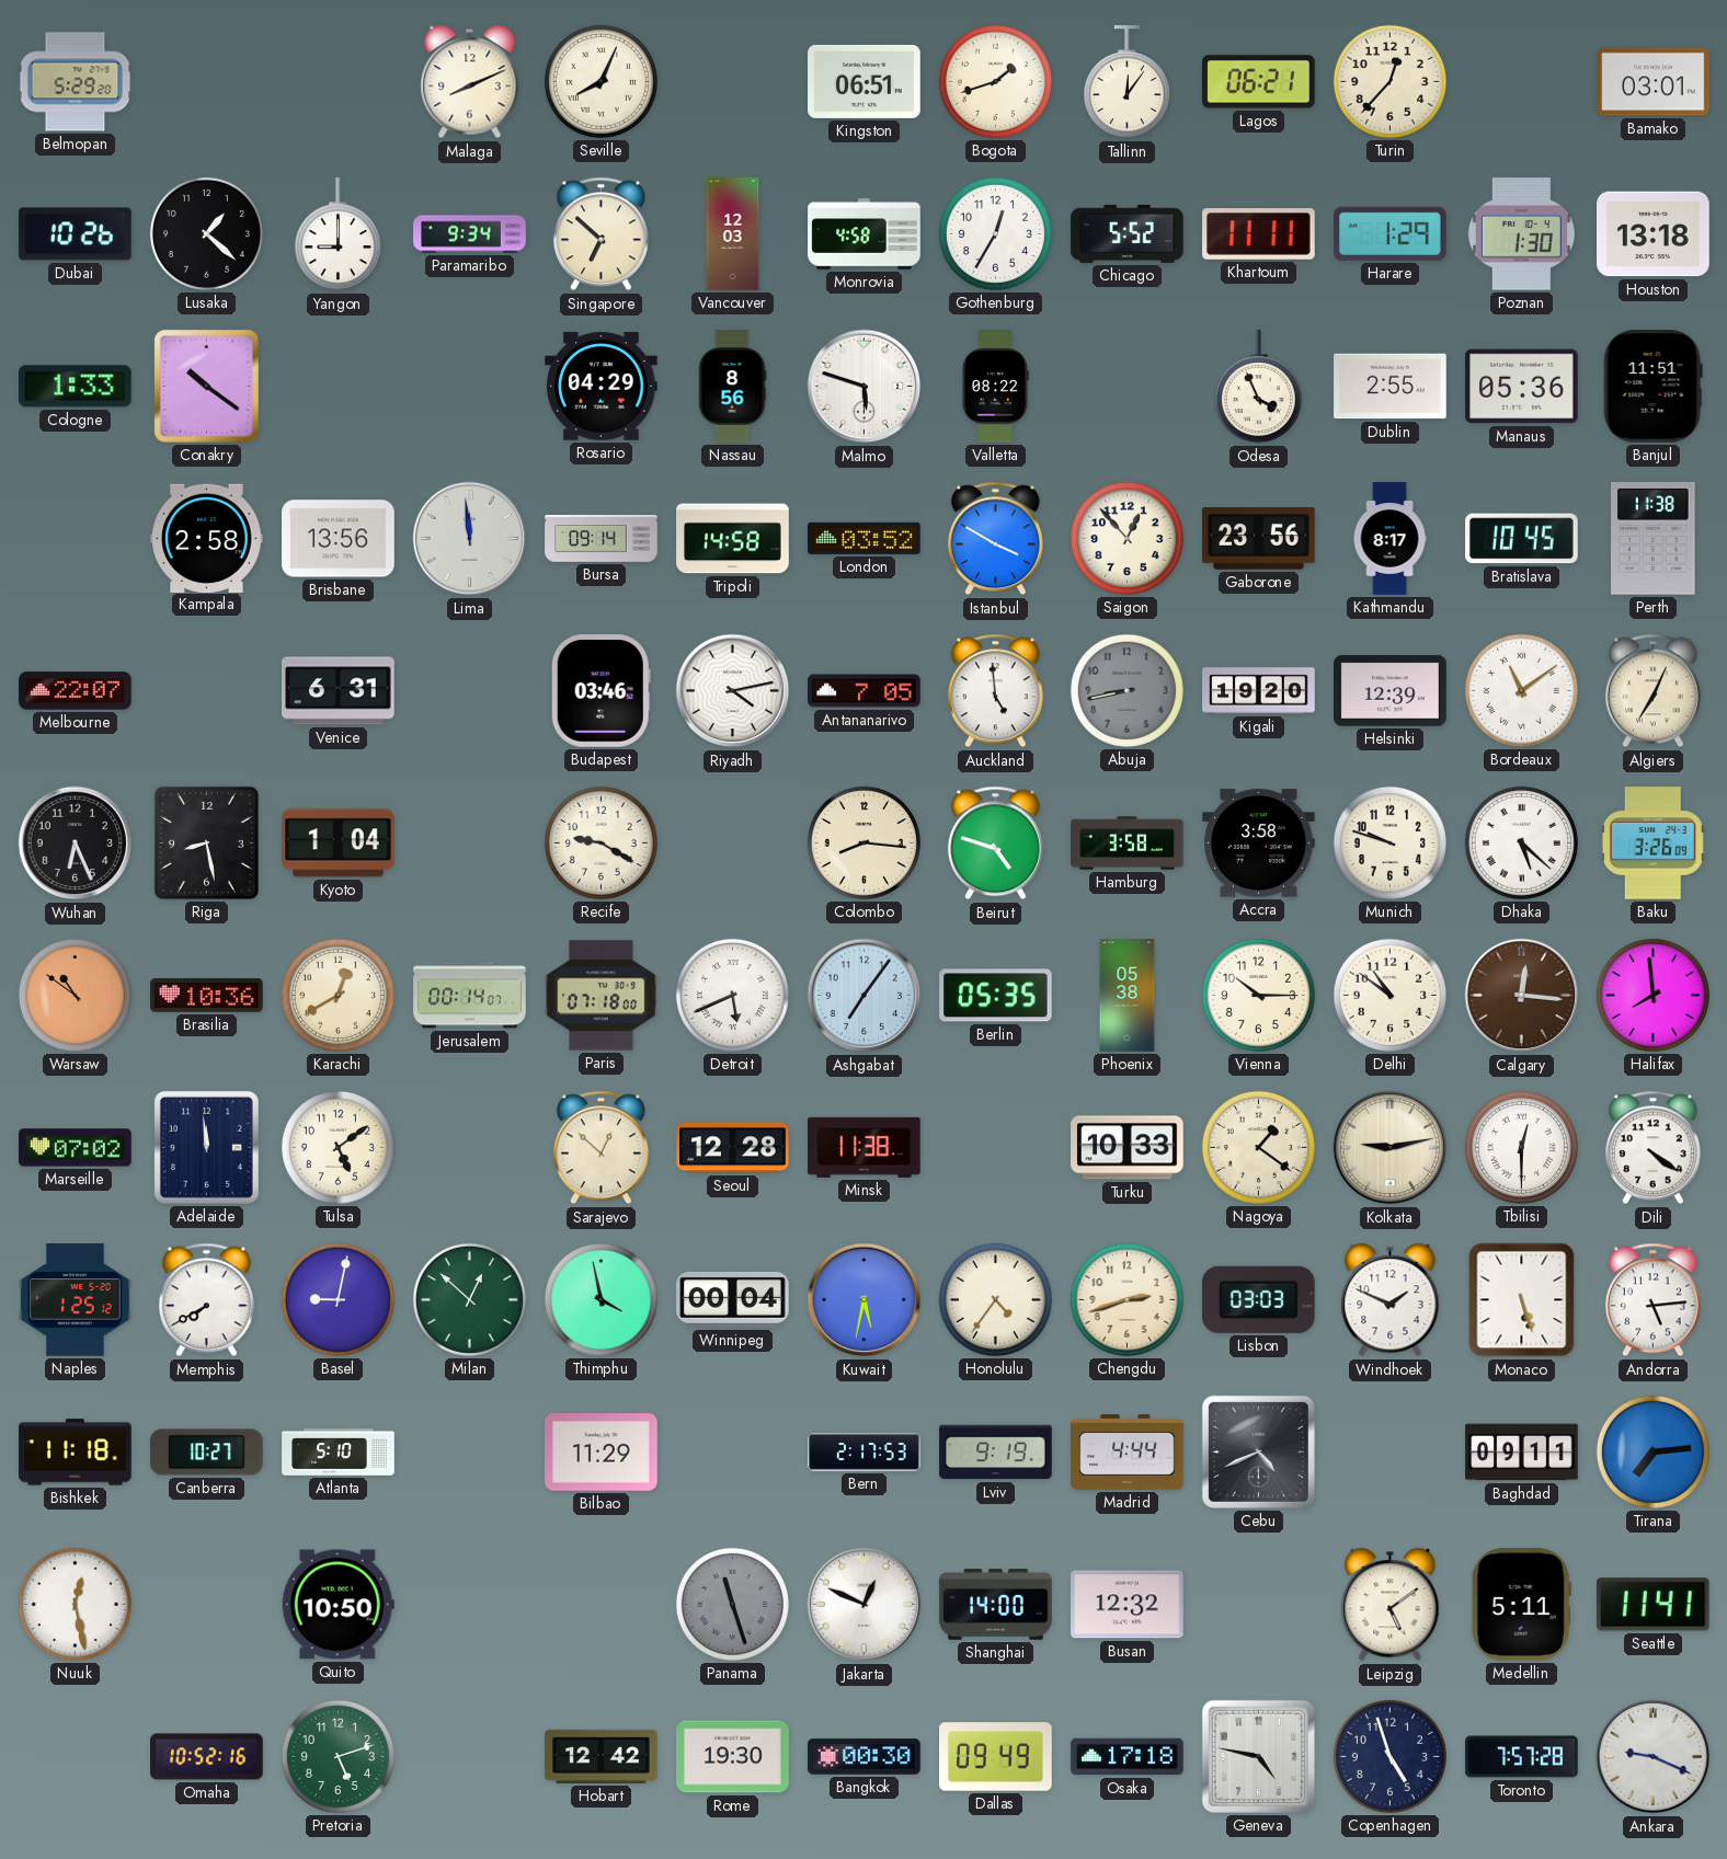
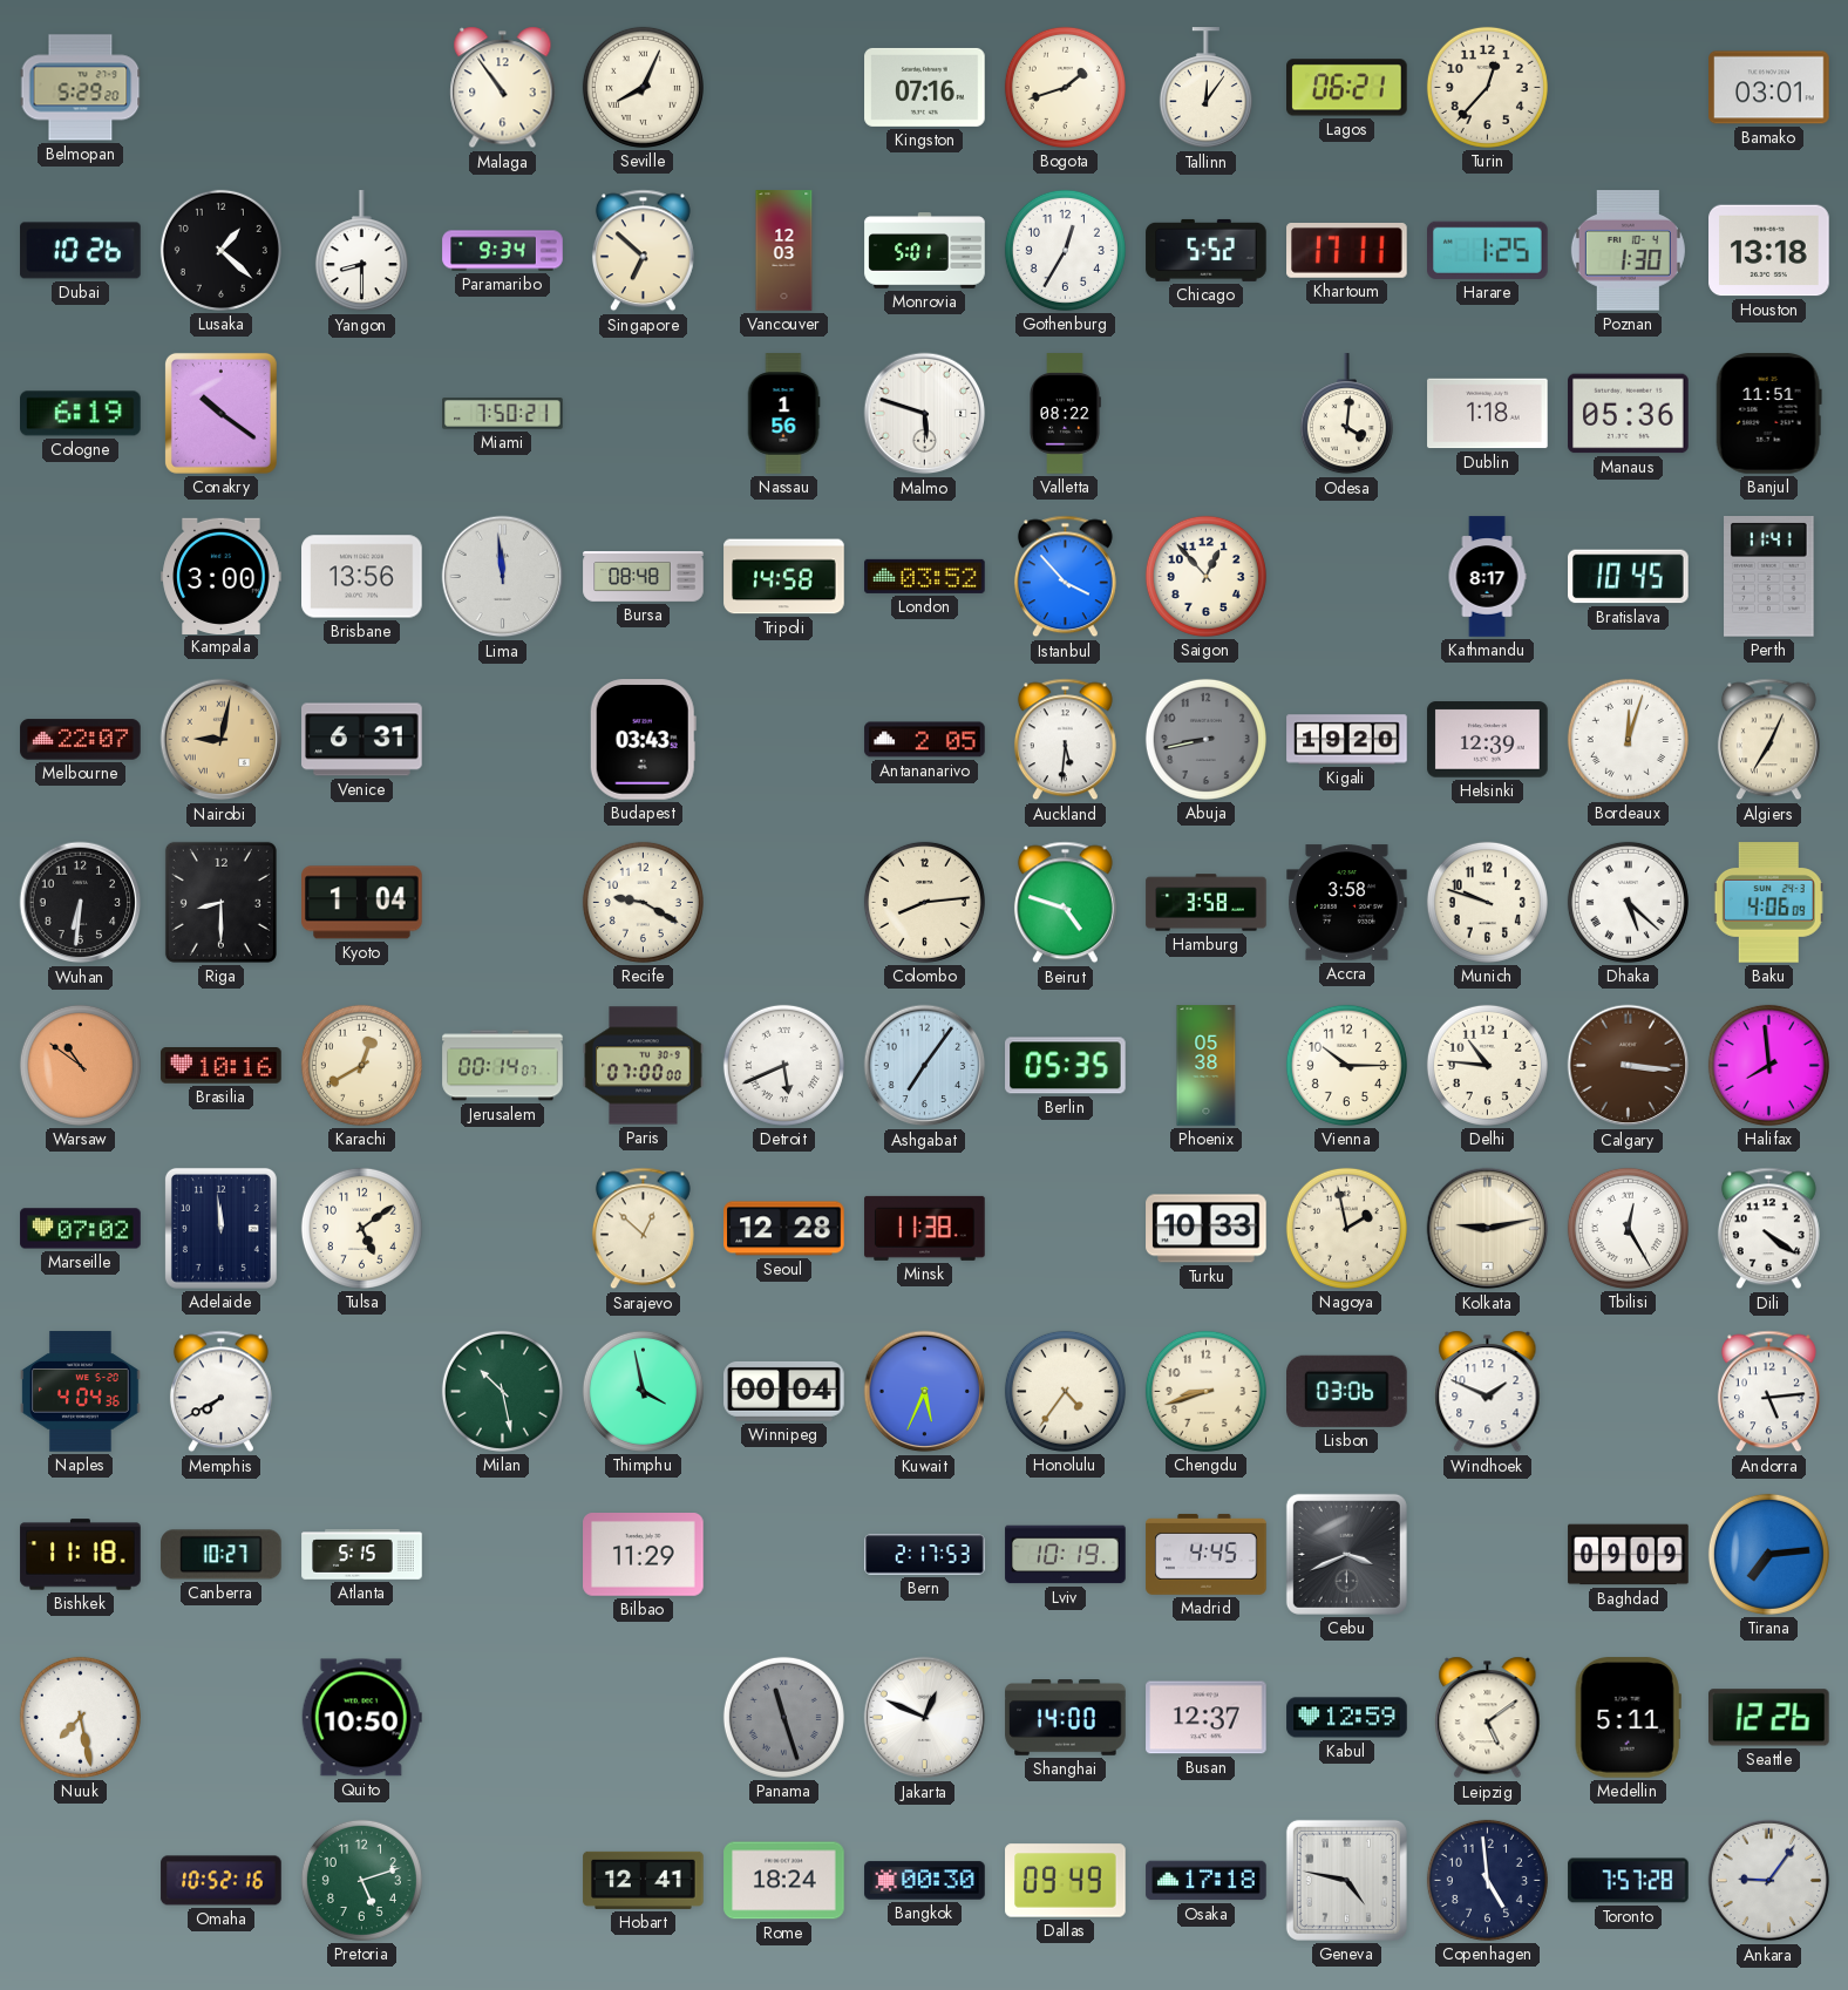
Malaga: 8:11 -> 10:54
Kingston: 06:51 -> 07:16
Yangon: 9:00 -> 8:30
Monrovia: 4:58 -> 5:01
Khartoum: 11:11 -> 17:11
Harare: 1:29 -> 1:25
Cologne: 1:33 -> 6:19
Miami: none -> 7:50
Rosario: 04:29 -> none
Nassau: 8:56 -> 1:56
Odesa: 3:56 -> 4:01
Dublin: 2:55 -> 1:18
Kampala: 2:58 -> 3:00
Bursa: 09:14 -> 08:48
Istanbul: 3:50 -> 3:53
Gaborone: 23:56 -> none
Perth: 11:38 -> 11:41
Nairobi: none -> 9:02
Budapest: 03:46 -> 03:43
Riyadh: 4:13 -> none
Antananarivo: 7:05 -> 2:05
Auckland: 4:59 -> 5:31
Bordeaux: 11:09 -> 12:03
Wuhan: 6:26 -> 6:31
Riga: 8:28 -> 8:30
Colombo: 8:16 -> 8:14
Baku: 3:26 -> 4:06
Brasilia: 10:36 -> 10:16
Paris: 07:18 -> 07:00
Delhi: 10:51 -> 10:46
Calgary: 12:16 -> 3:16
Nagoya: 1:21 -> 1:58
Tbilisi: 12:30 -> 12:25
Naples: 1:25 -> 4:04
Basel: 9:02 -> none
Milan: 12:52 -> 10:28
Kuwait: 5:32 -> 5:34
Chengdu: 2:42 -> 8:42
Lisbon: 03:03 -> 03:06
Monaco: 5:27 -> none
Atlanta: 5:10 -> 5:15
Lviv: 9:19 -> 10:19
Madrid: 4:44 -> 4:45
Cebu: 4:41 -> 3:41
Baghdad: 09:11 -> 09:09
Nuuk: 12:28 -> 7:28
Busan: 12:32 -> 12:37
Kabul: none -> 12:59
Seattle: 11:41 -> 12:26
Hobart: 12:42 -> 12:41
Rome: 19:30 -> 18:24
Copenhagen: 4:57 -> 4:59
Ankara: 9:19 -> 9:06
